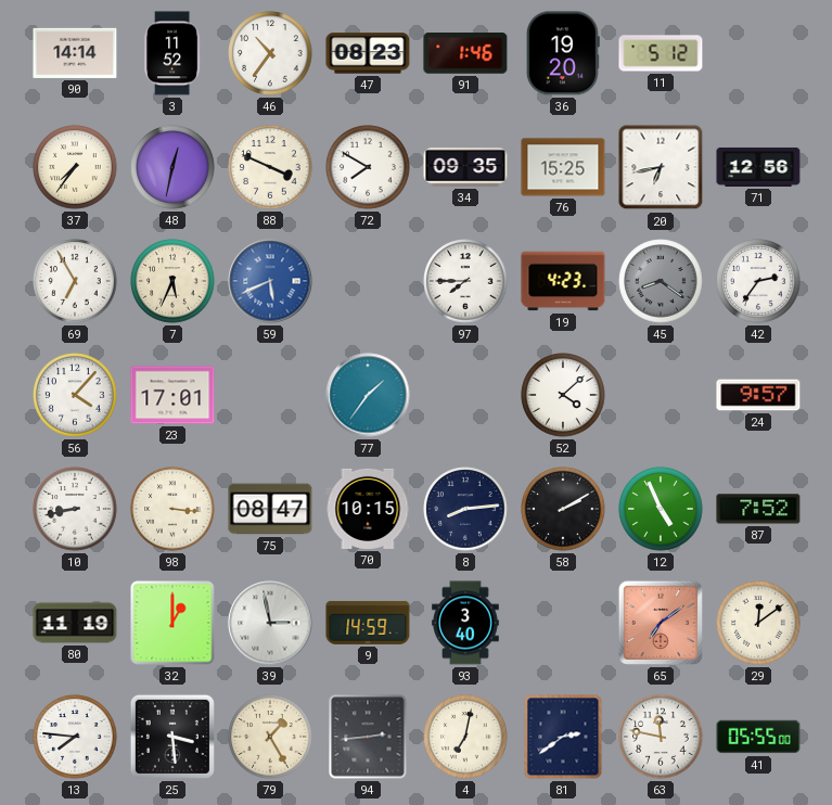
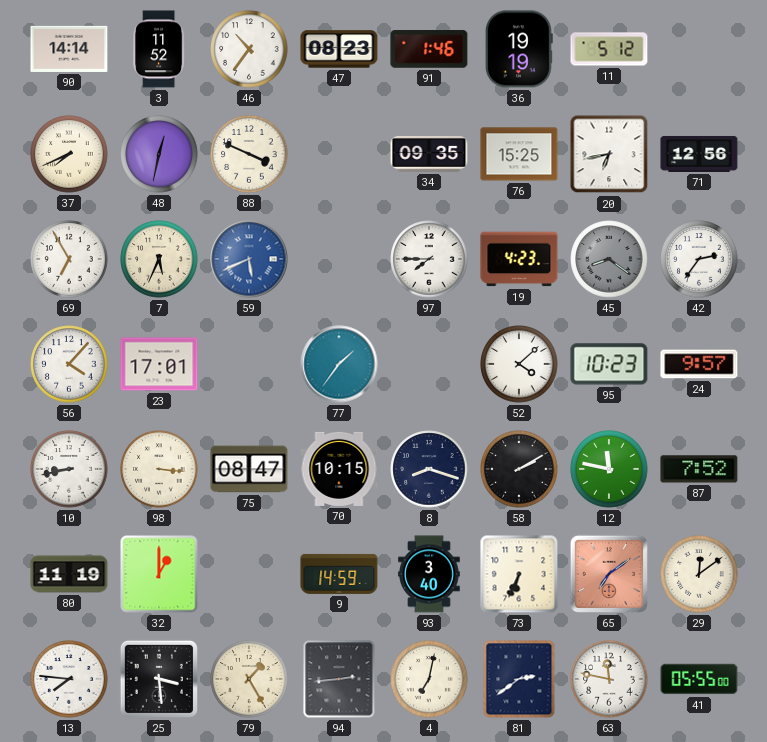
36: 19:20 -> 19:19
37: 7:36 -> 7:41
72: 7:50 -> none
95: none -> 10:23
8: 8:14 -> 8:18
12: 4:56 -> 11:47
39: 2:58 -> none
73: none -> 6:34
